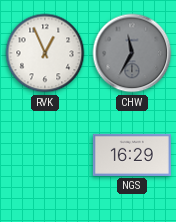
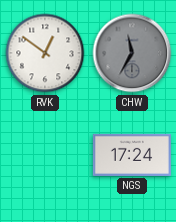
RVK: 12:56 -> 12:51
NGS: 16:29 -> 17:24
